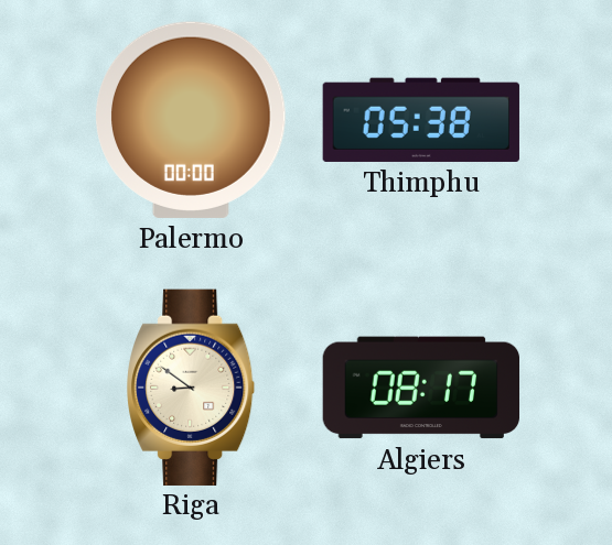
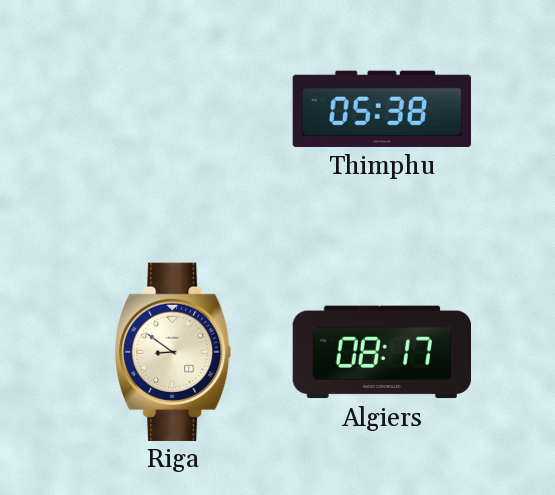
Palermo: 00:00 -> none
